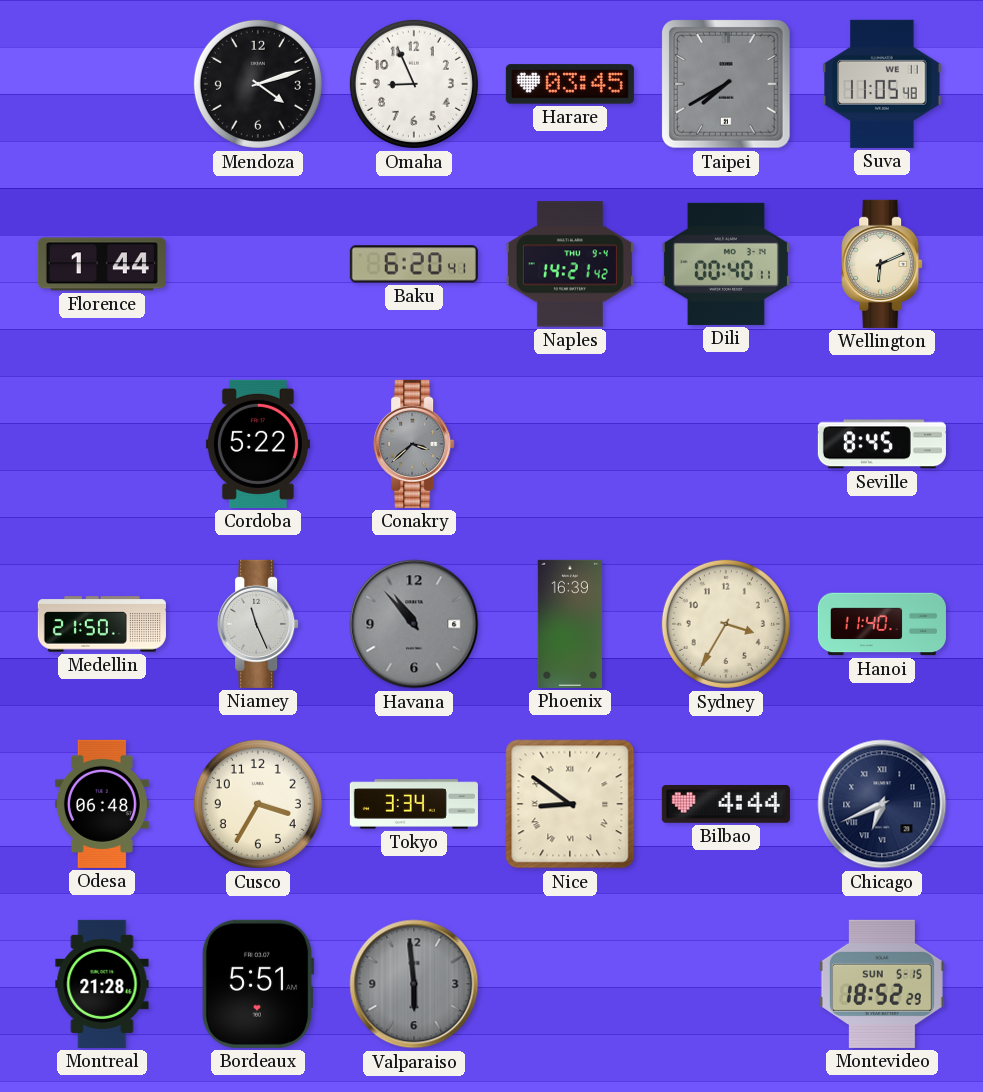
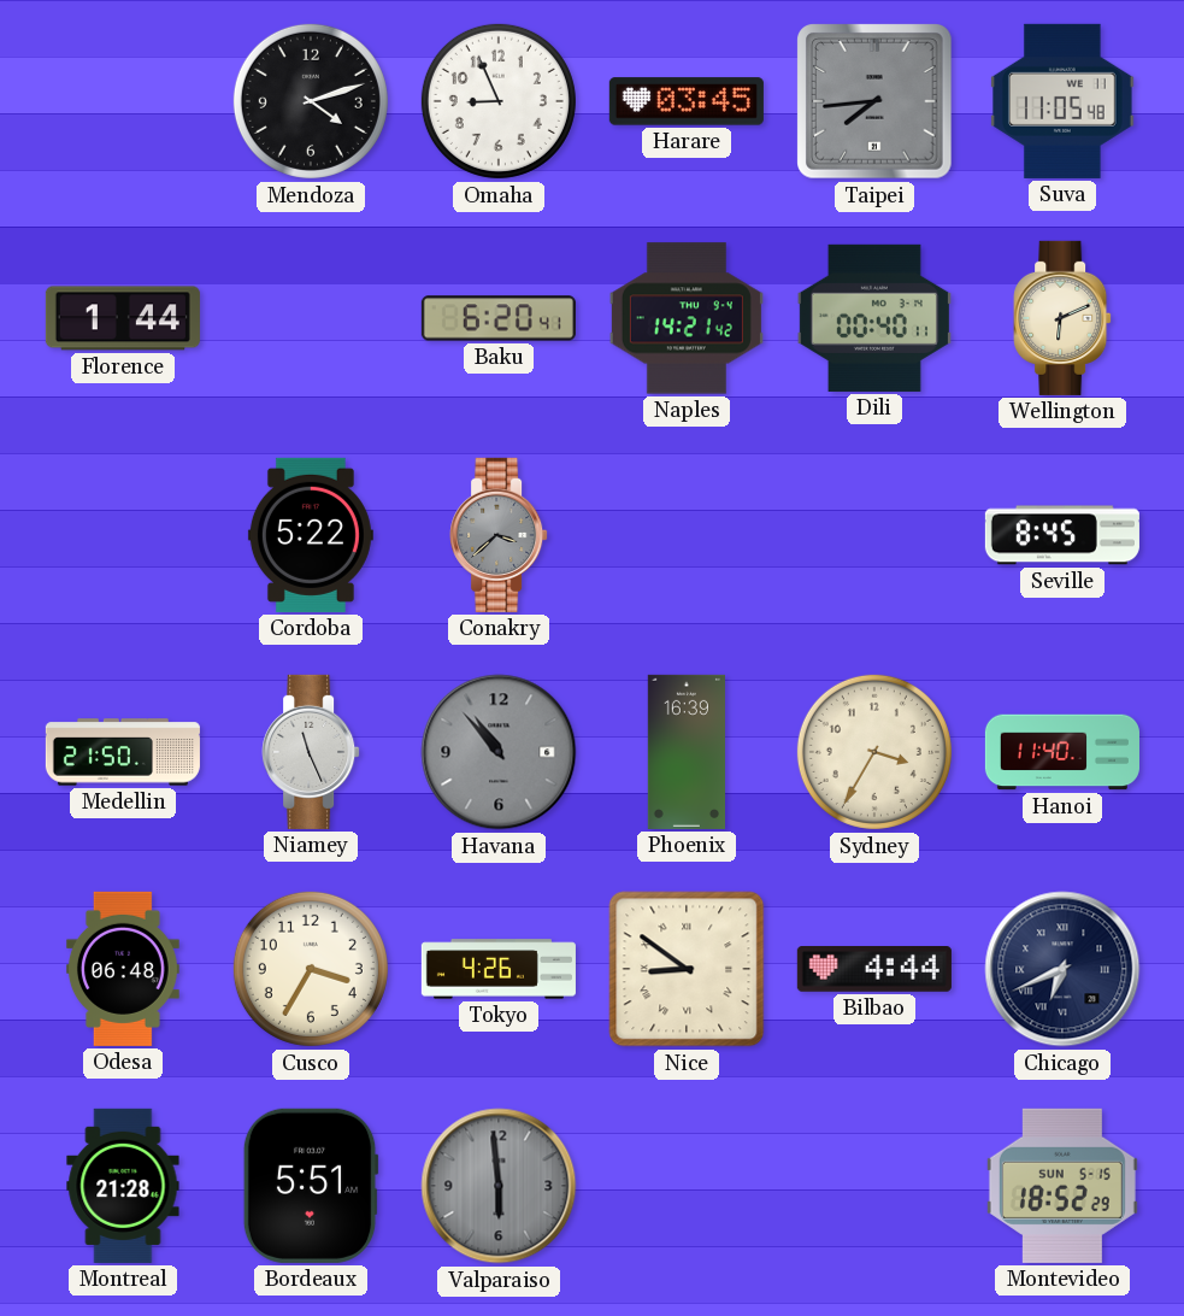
Taipei: 7:40 -> 7:44
Tokyo: 3:34 -> 4:26
